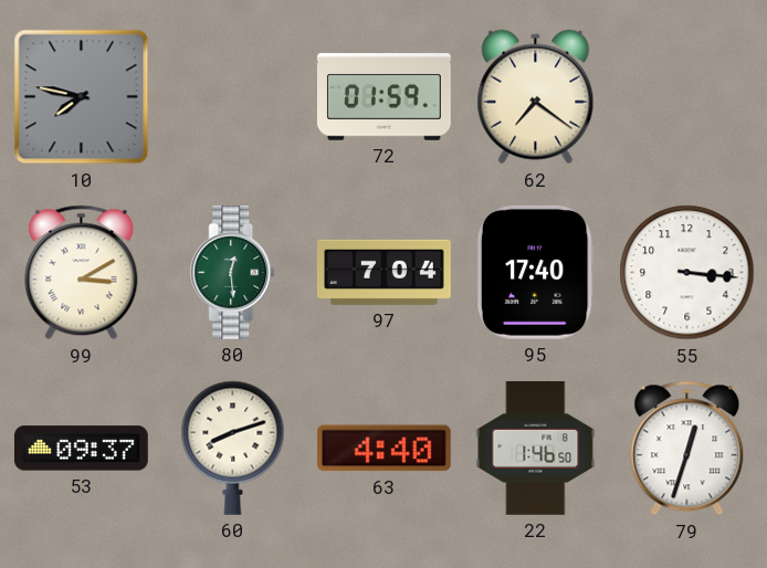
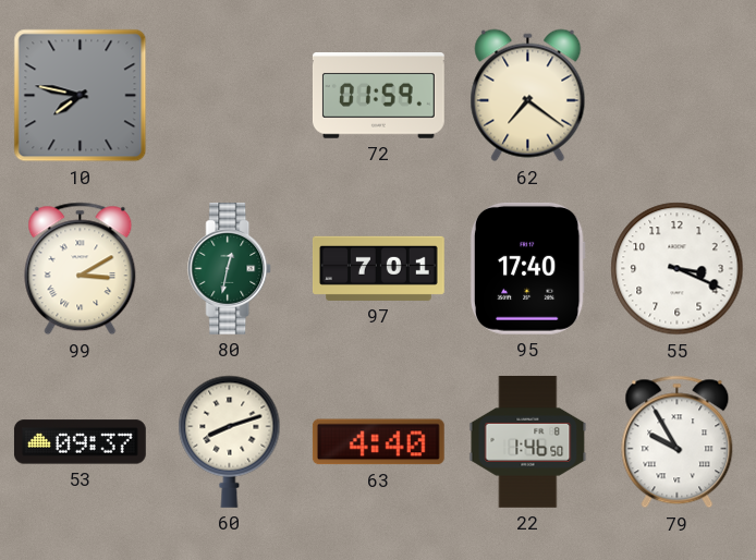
80: 12:29 -> 12:32
97: 7:04 -> 7:01
55: 3:16 -> 3:19
79: 12:33 -> 9:55
